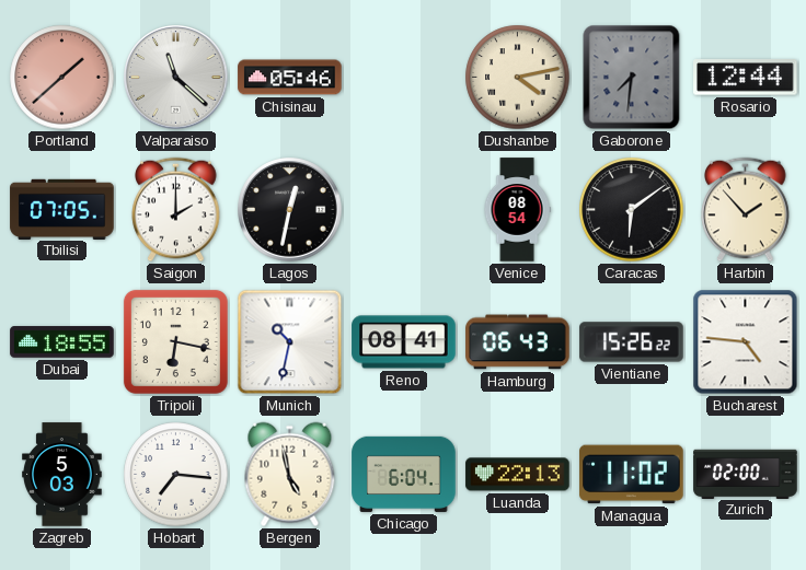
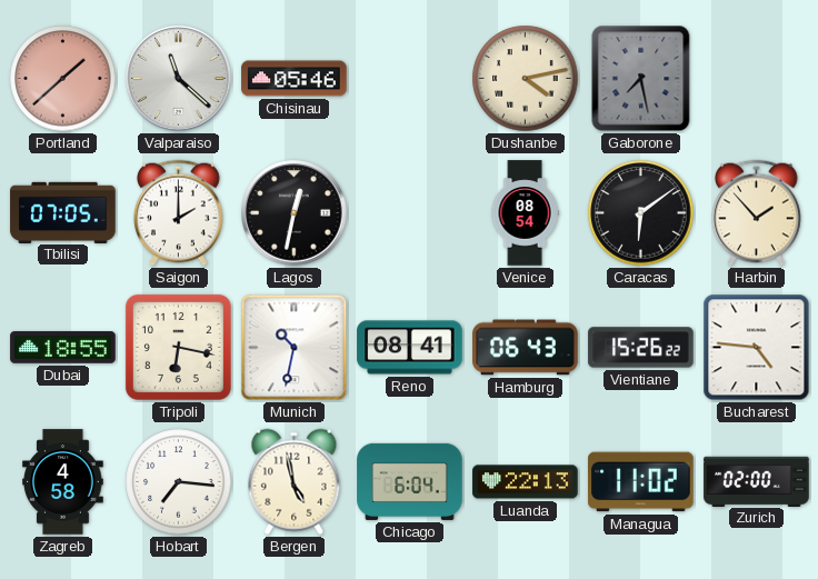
Gaborone: 7:31 -> 7:28
Rosario: 12:44 -> none
Zagreb: 5:03 -> 4:58
